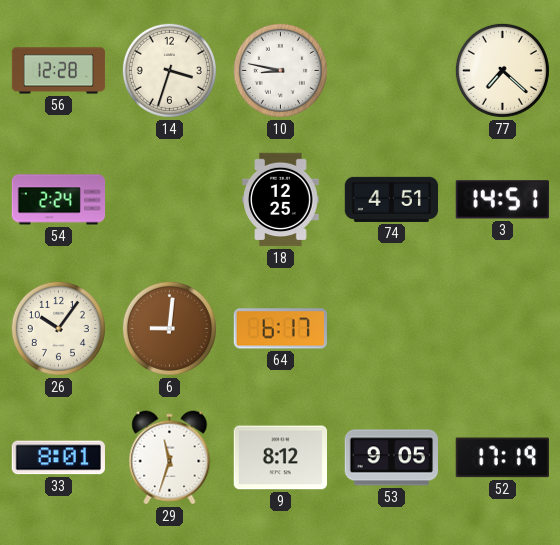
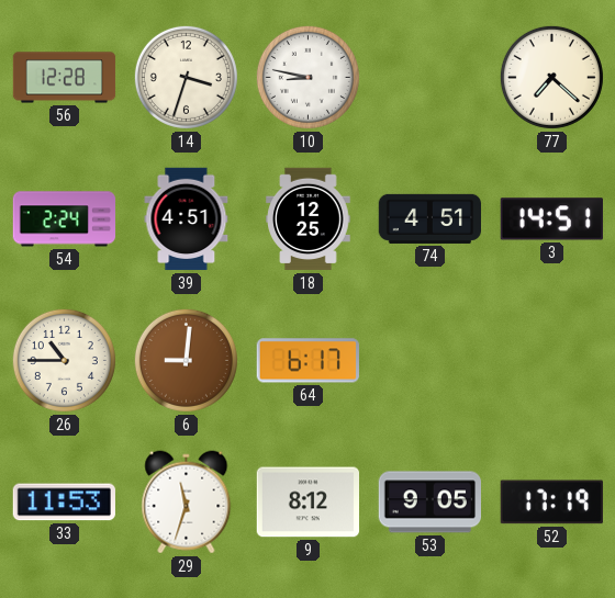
39: none -> 4:51
26: 10:06 -> 10:45
33: 8:01 -> 11:53
